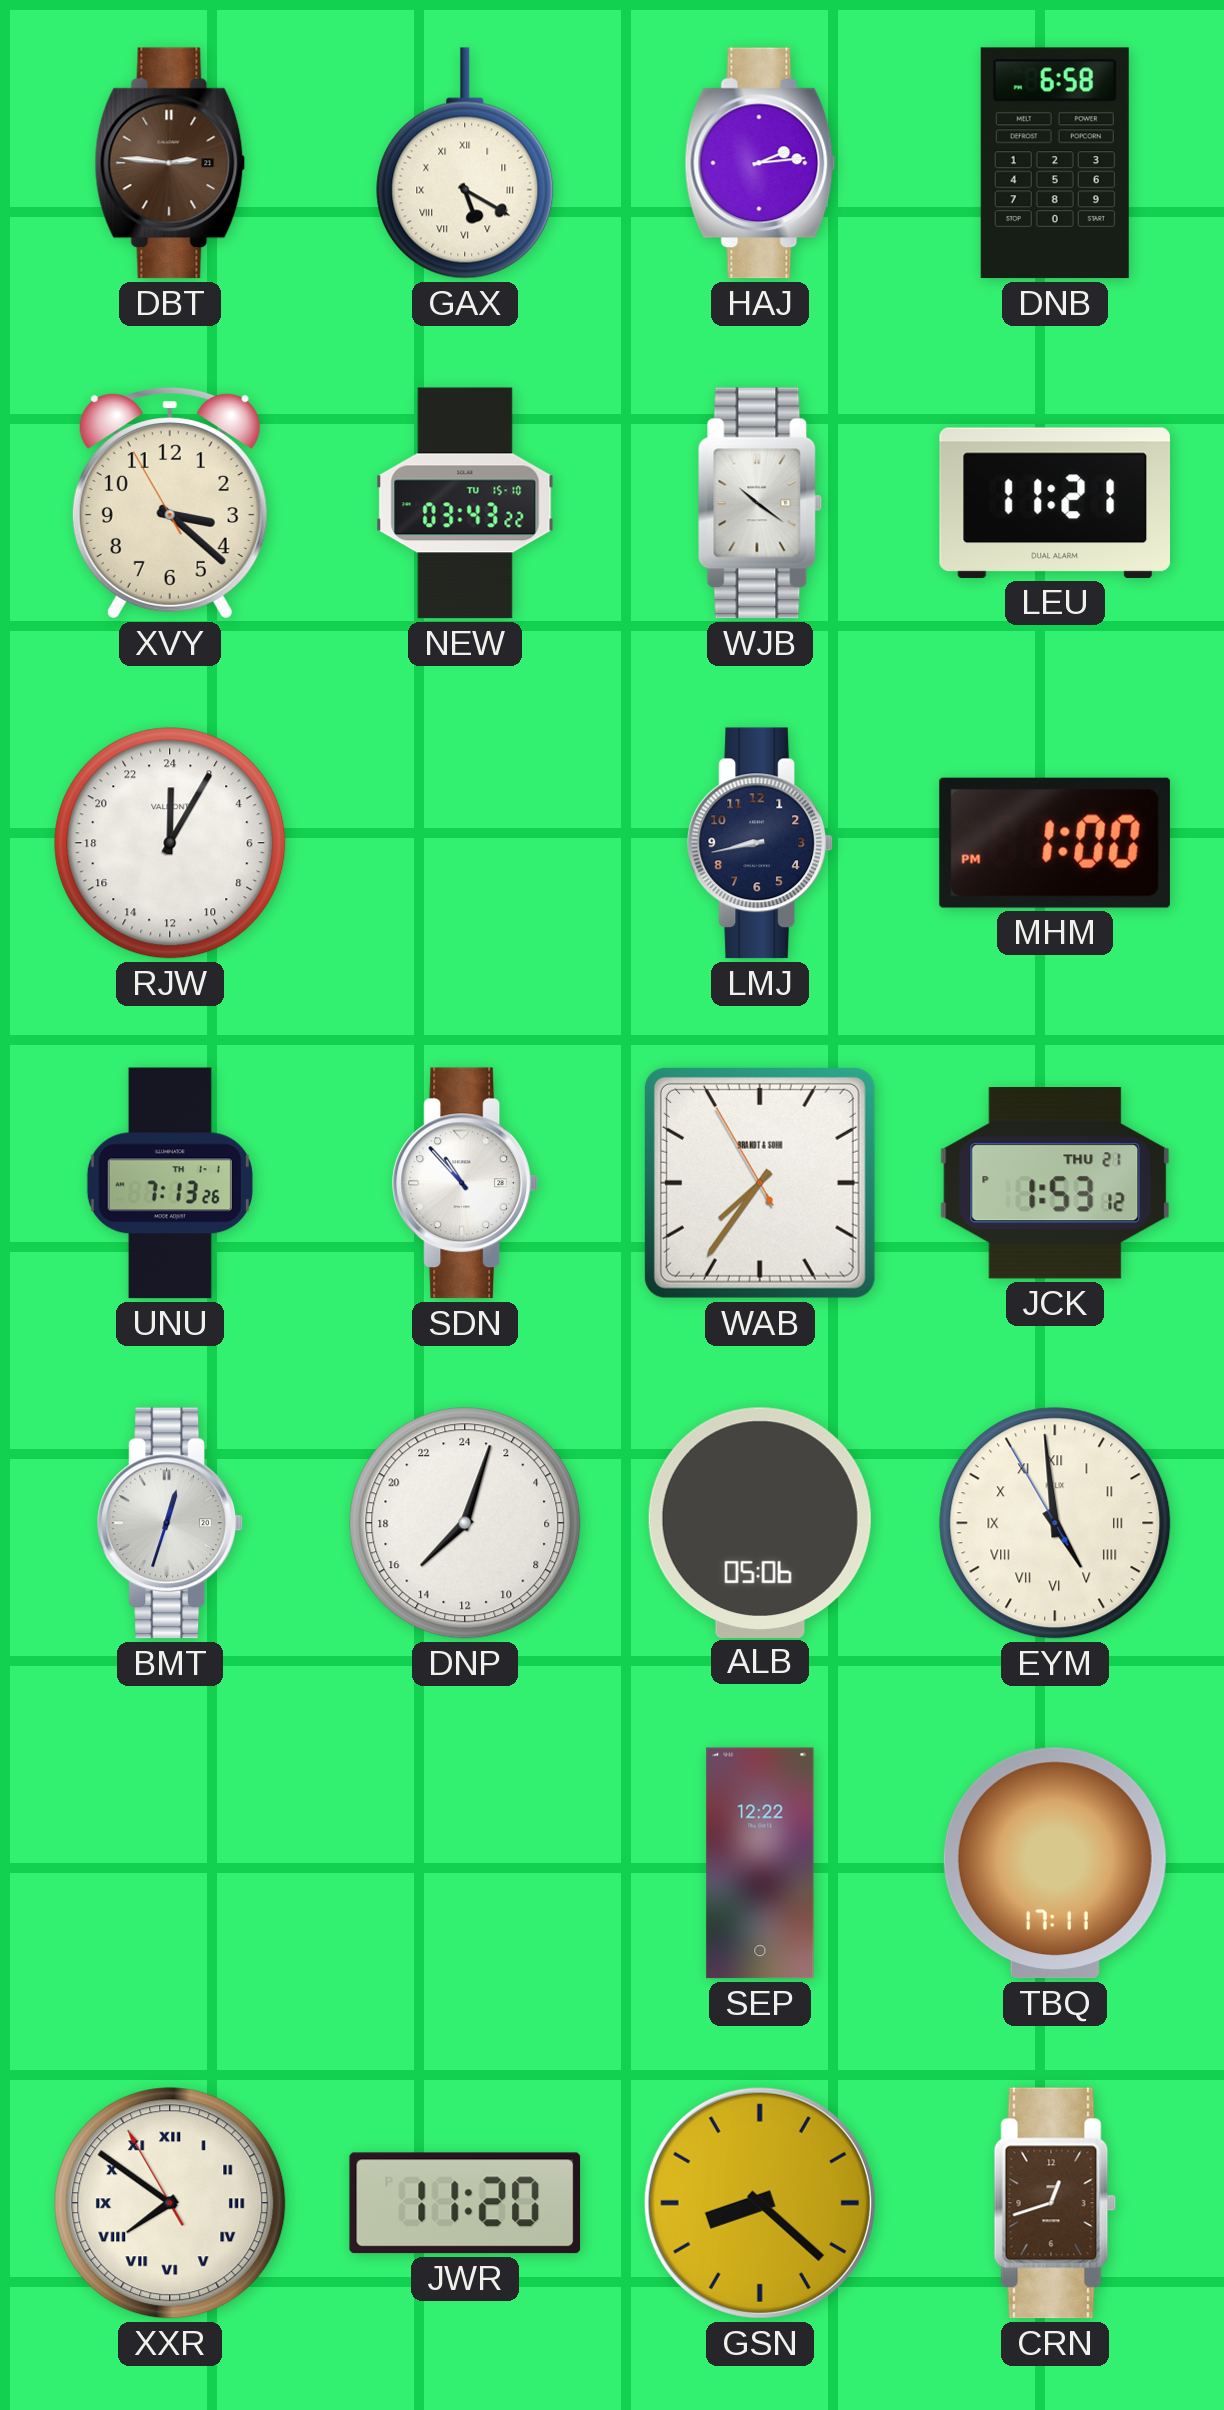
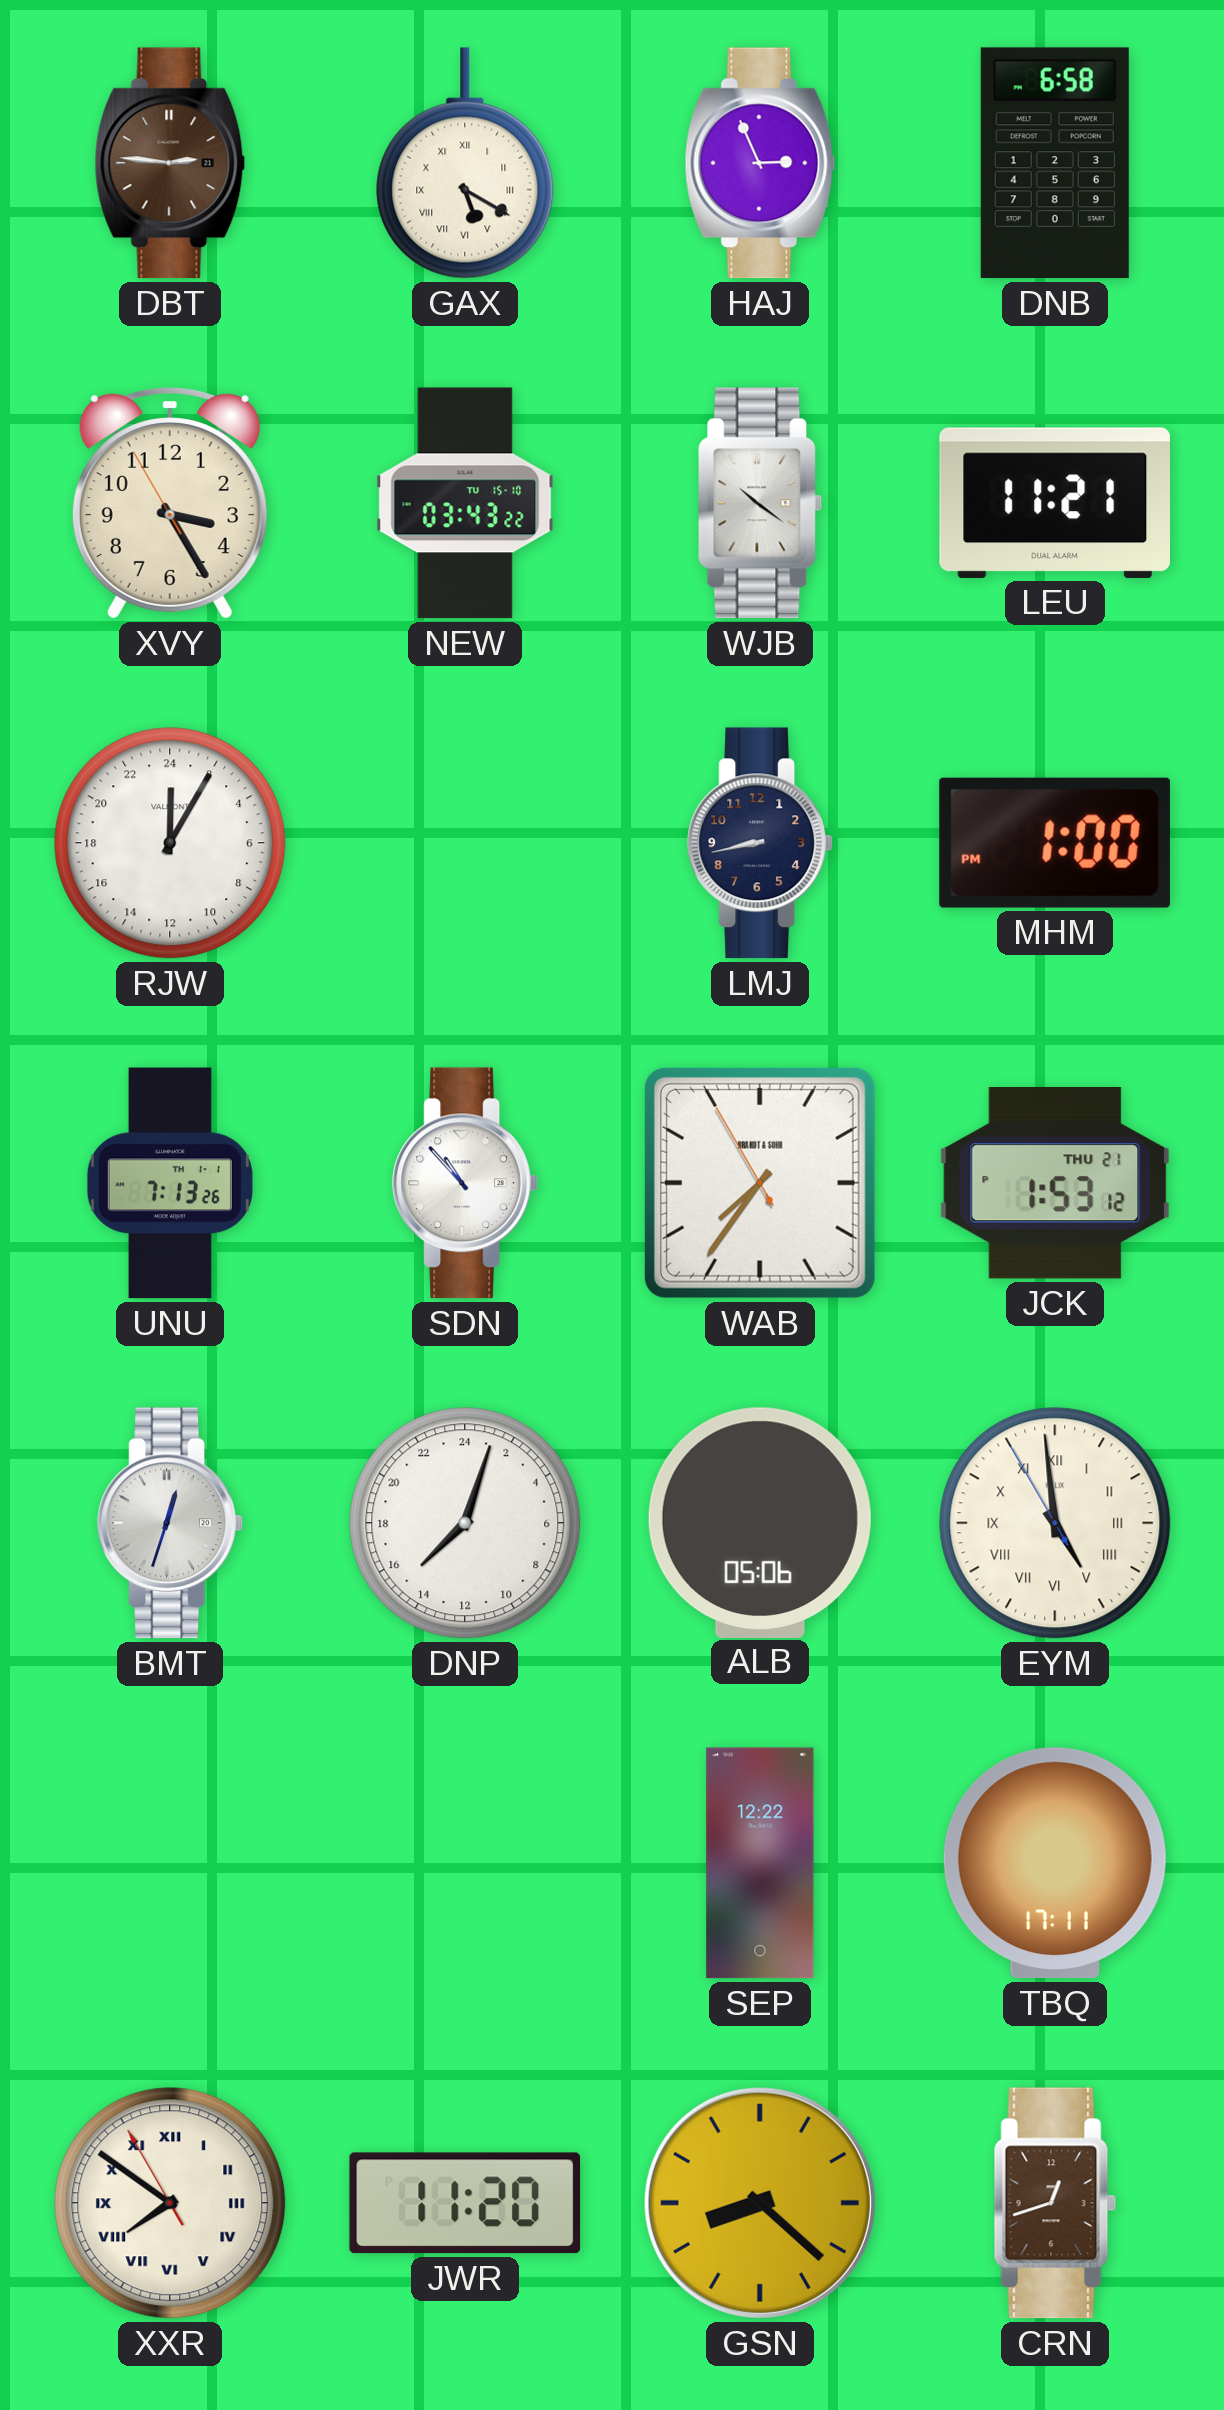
HAJ: 2:14 -> 2:56
XVY: 3:21 -> 3:24
